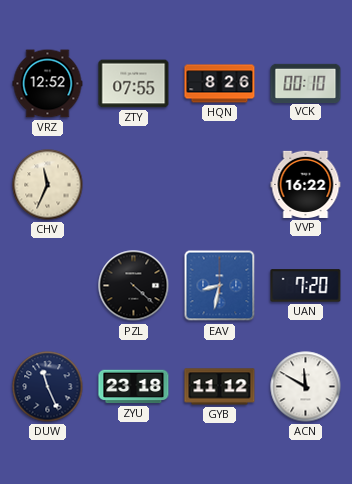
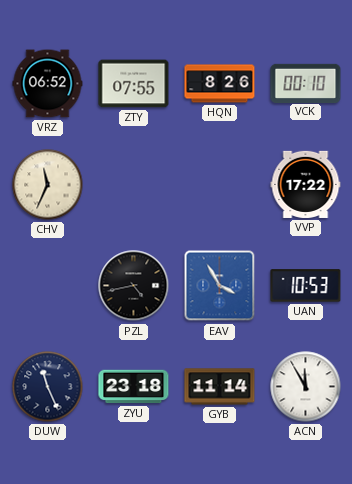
VRZ: 12:52 -> 06:52
VVP: 16:22 -> 17:22
PZL: 4:22 -> 4:43
EAV: 8:32 -> 3:55
UAN: 7:20 -> 10:53
GYB: 11:12 -> 11:14
ACN: 11:50 -> 11:55
